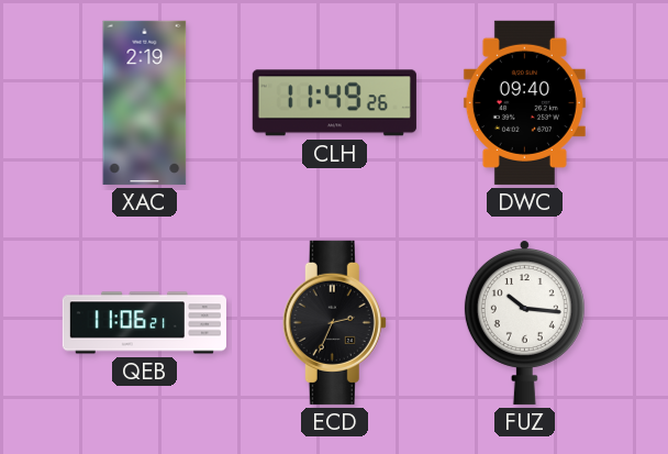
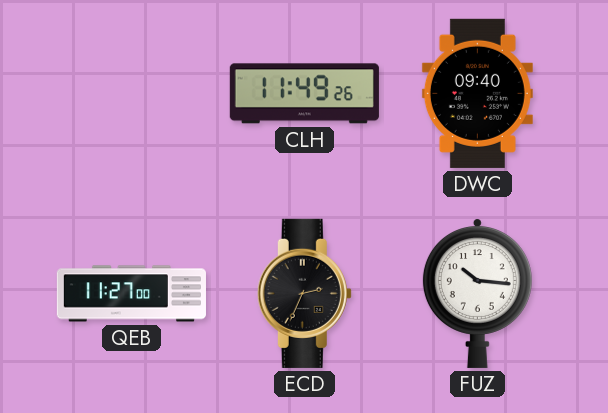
XAC: 2:19 -> none
QEB: 11:06 -> 11:27
